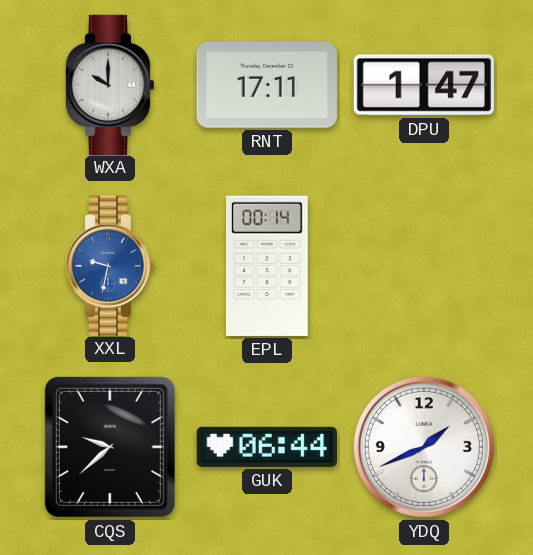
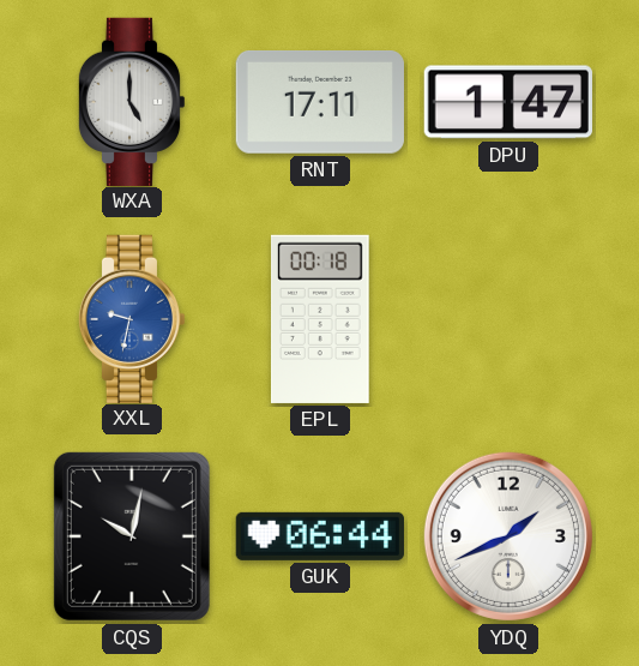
WXA: 10:00 -> 5:00
EPL: 00:14 -> 00:18
CQS: 9:38 -> 10:02
